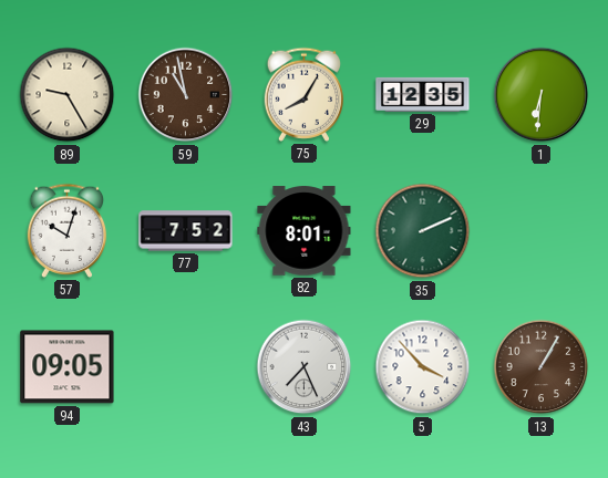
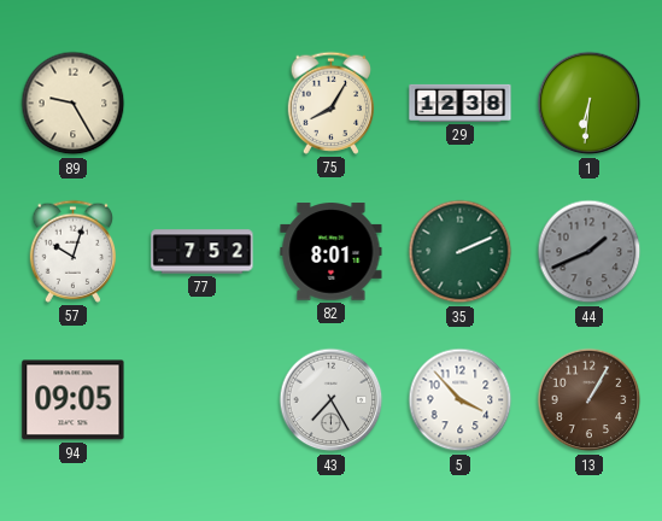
59: 10:58 -> none
29: 12:35 -> 12:38
44: none -> 1:41
43: 7:26 -> 7:25
